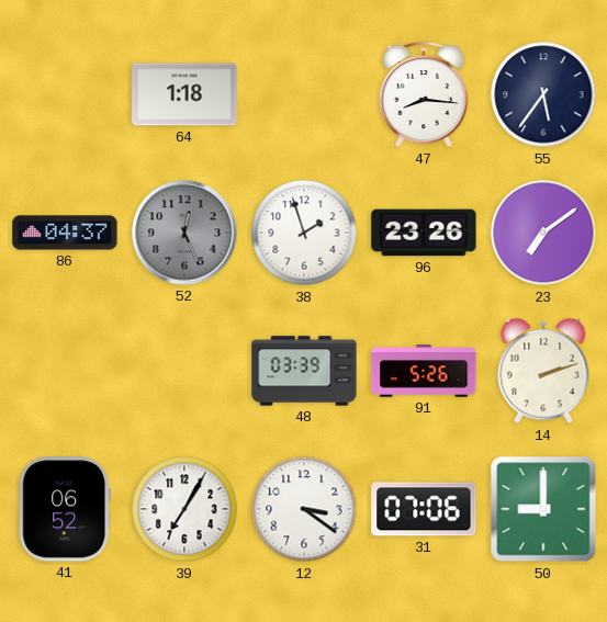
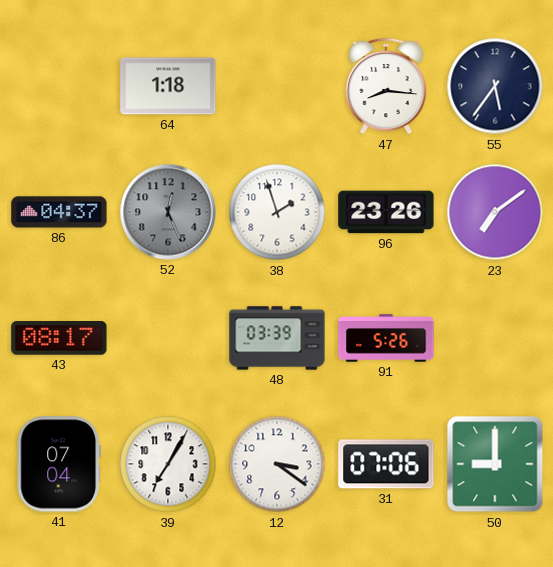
43: none -> 08:17
14: 2:12 -> none
41: 06:52 -> 07:04
